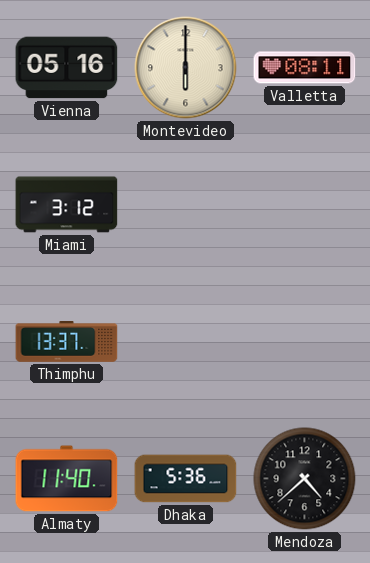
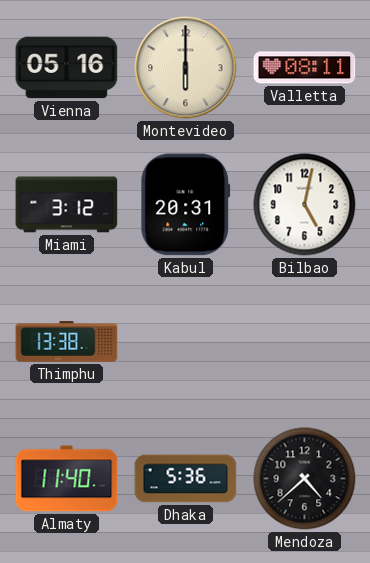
Kabul: none -> 20:31
Bilbao: none -> 5:02
Thimphu: 13:37 -> 13:38
